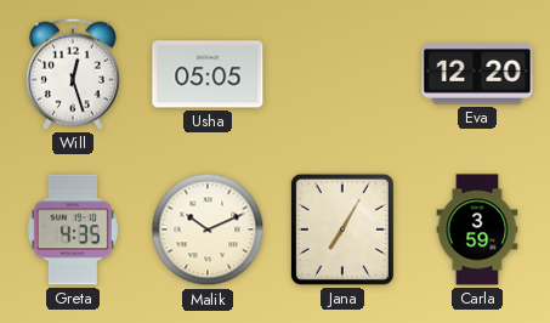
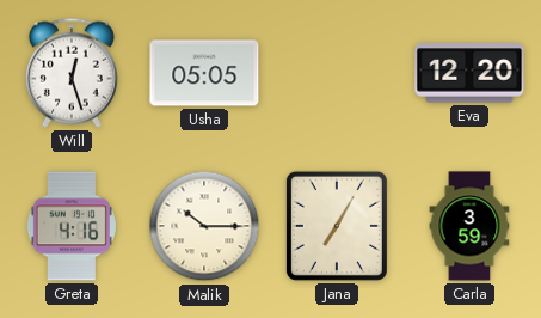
Greta: 4:35 -> 4:16
Malik: 10:11 -> 10:15
